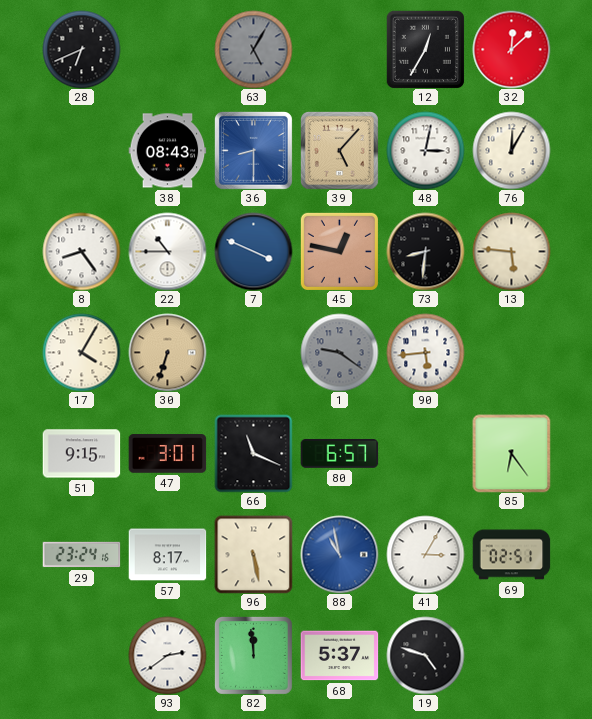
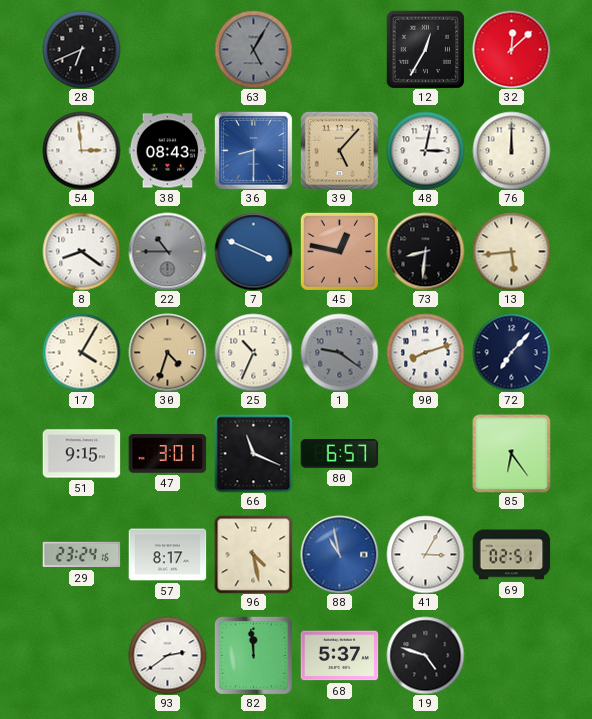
54: none -> 2:59
76: 12:05 -> 12:00
8: 8:24 -> 8:21
22 dial: white -> grey
13: 5:46 -> 5:44
30: 6:33 -> 4:33
25: none -> 10:34
90: 5:44 -> 8:12
72: none -> 7:07
96: 5:28 -> 4:28
